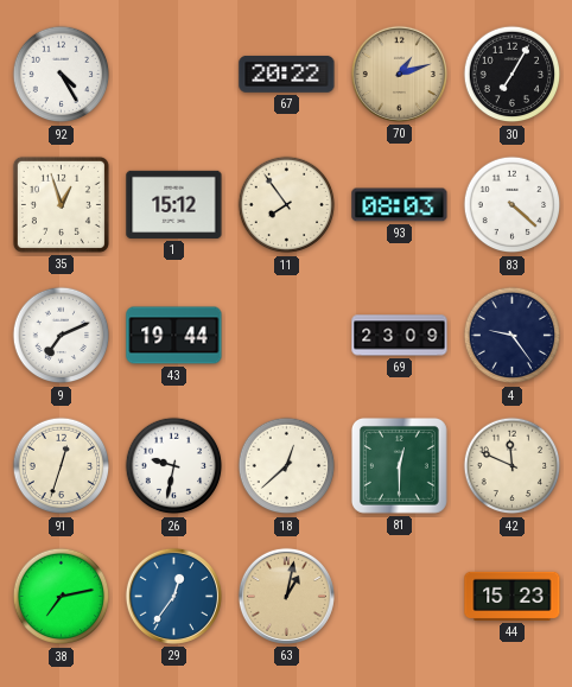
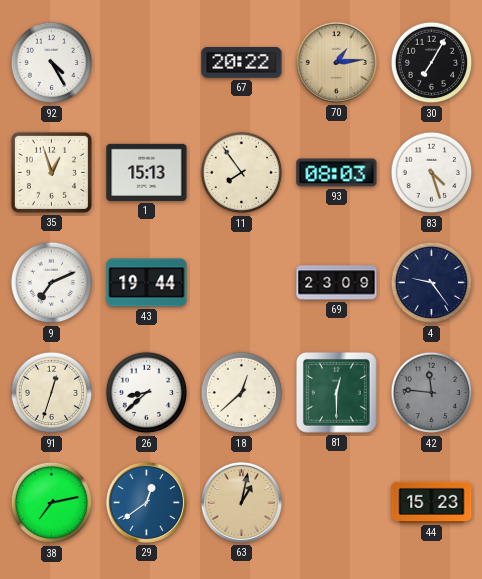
70: 1:12 -> 1:14
1: 15:12 -> 15:13
83: 4:22 -> 4:27
26: 9:32 -> 8:38
42: 11:49 -> 11:46
42 dial: cream -> grey
29: 12:36 -> 12:39
